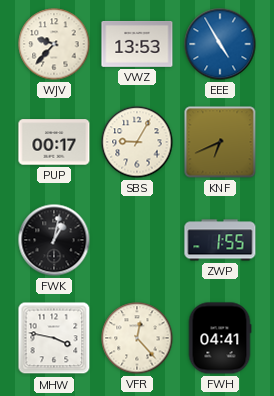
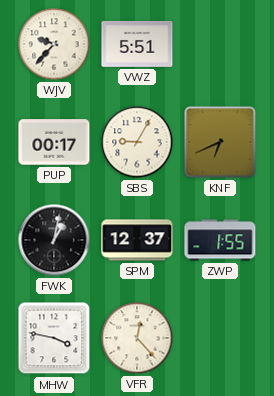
VWZ: 13:53 -> 5:51
EEE: 4:55 -> none
SPM: none -> 12:37
FWH: 04:41 -> none
